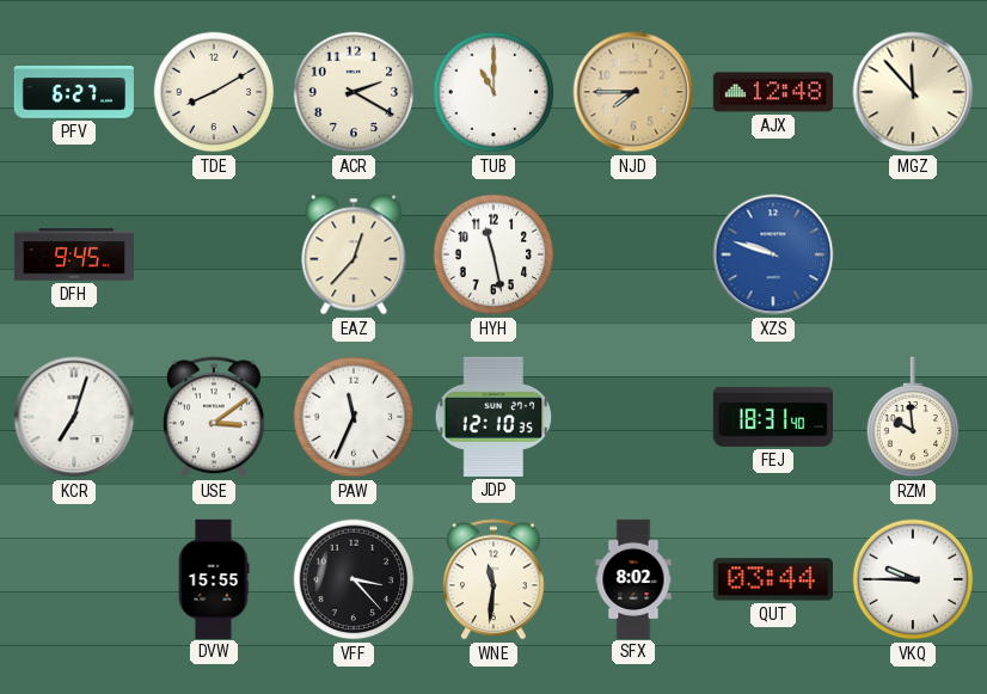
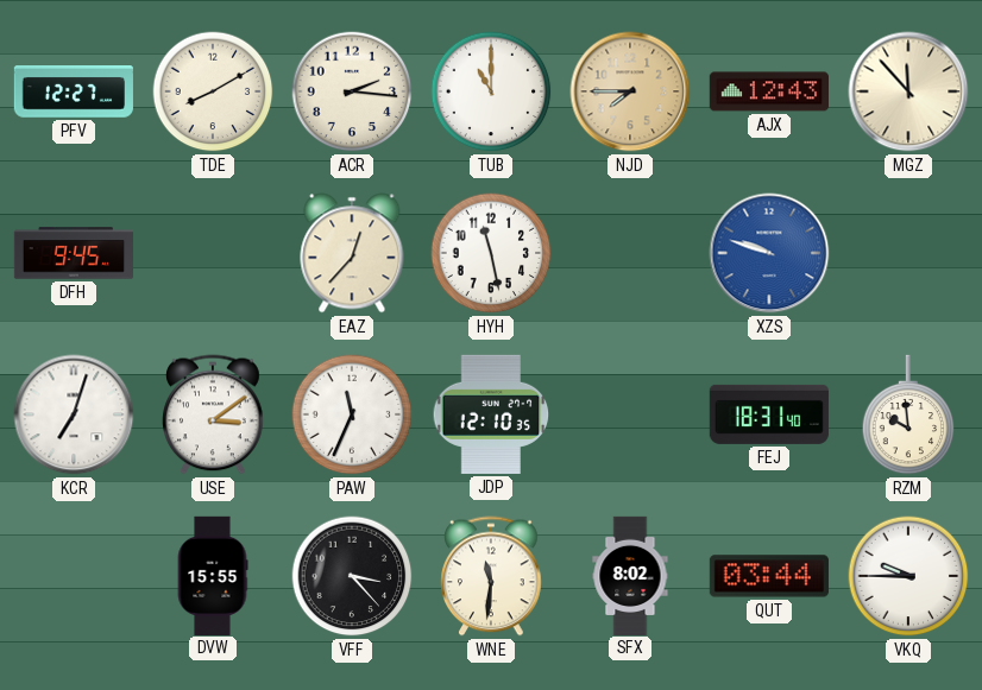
PFV: 6:27 -> 12:27
ACR: 2:20 -> 2:16
AJX: 12:48 -> 12:43
